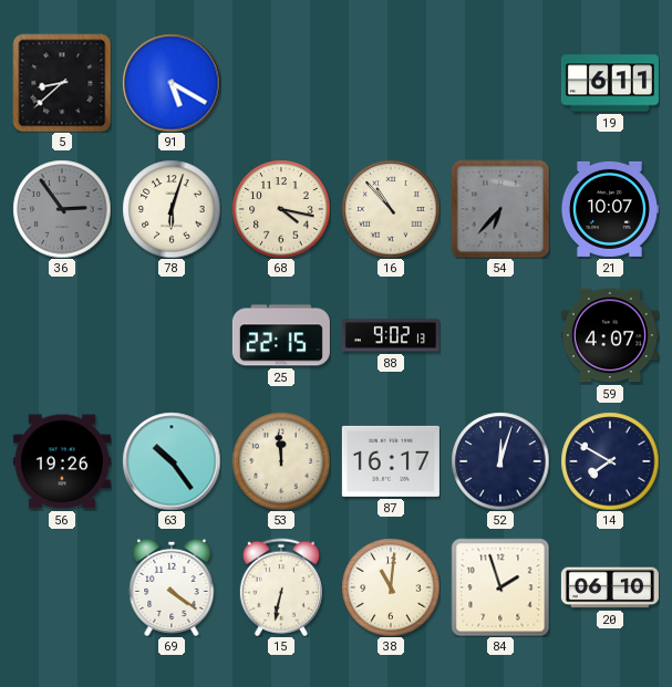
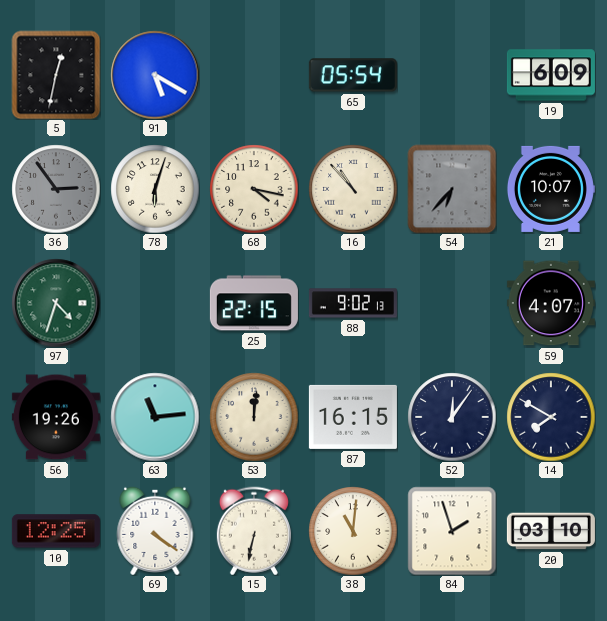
5: 8:38 -> 12:32
65: none -> 05:54
19: 6:11 -> 6:09
97: none -> 4:33
63: 10:24 -> 11:14
53: 11:59 -> 12:01
87: 16:17 -> 16:15
52: 12:03 -> 12:06
10: none -> 12:25
20: 06:10 -> 03:10
